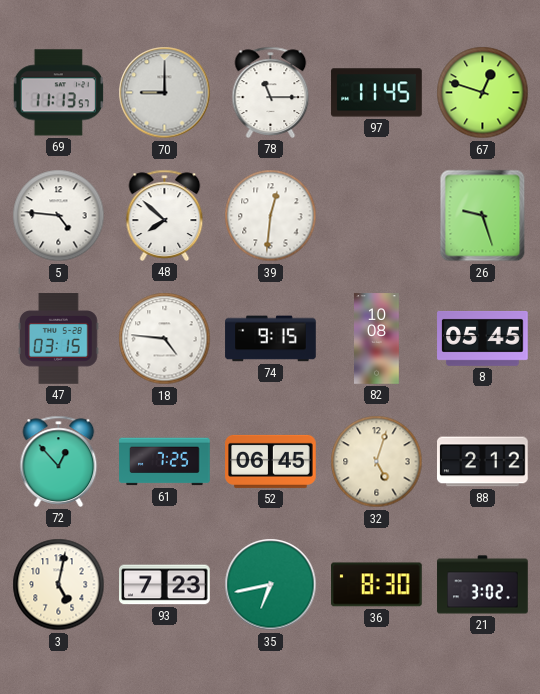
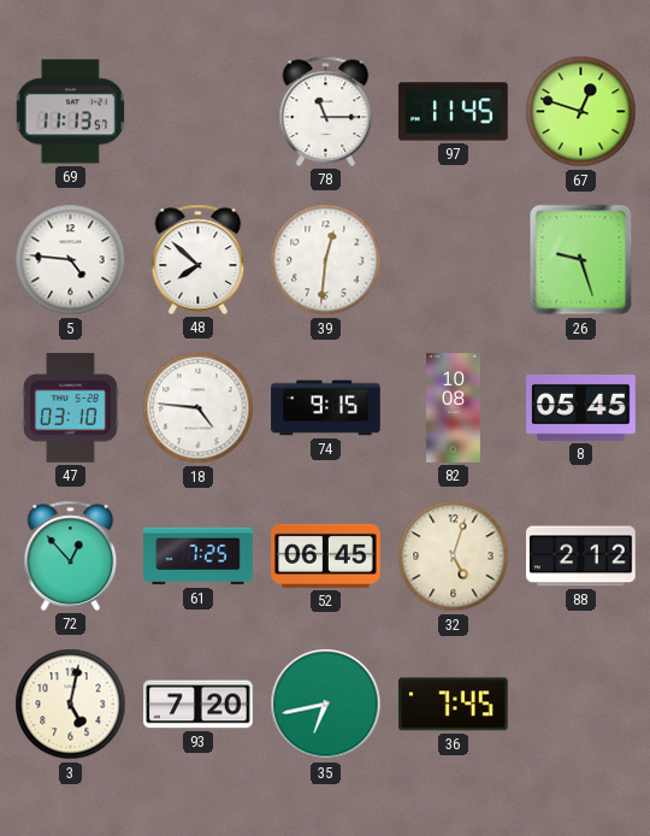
70: 9:00 -> none
47: 03:15 -> 03:10
93: 7:23 -> 7:20
36: 8:30 -> 7:45
21: 3:02 -> none
